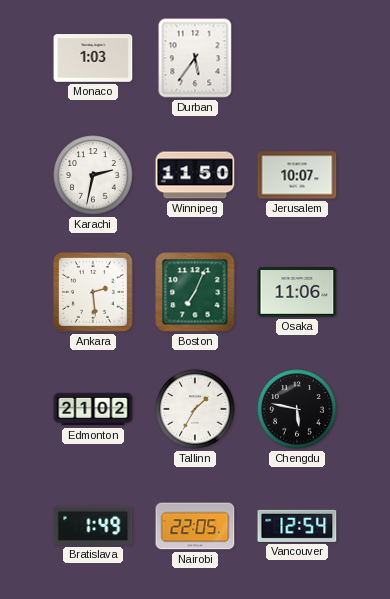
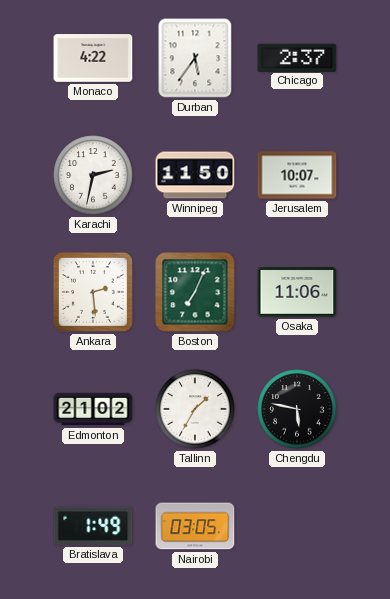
Monaco: 1:03 -> 4:22
Chicago: none -> 2:37
Nairobi: 22:05 -> 03:05
Vancouver: 12:54 -> none
